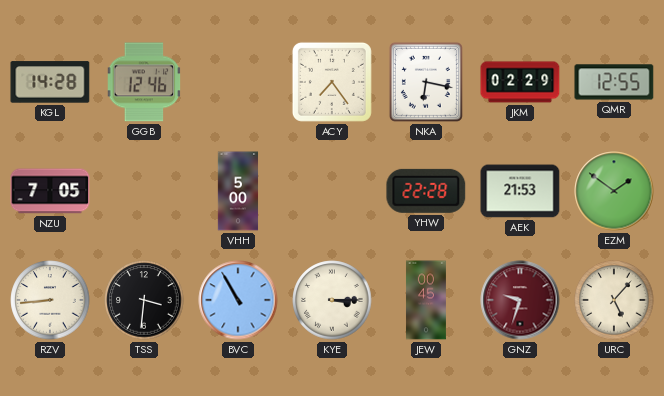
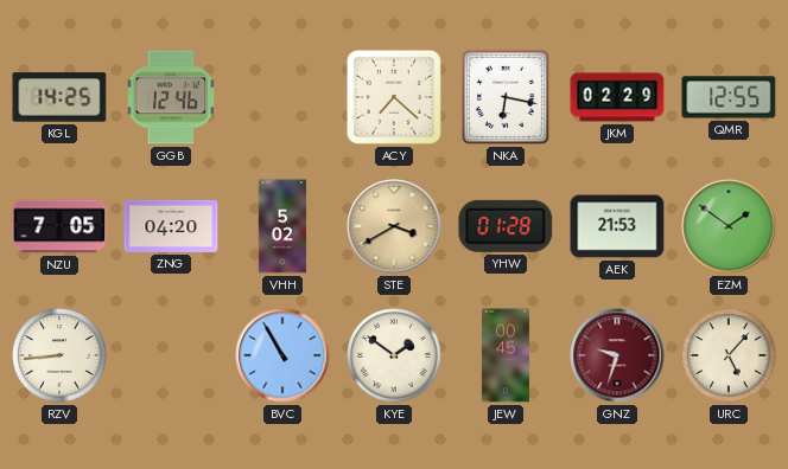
KGL: 14:28 -> 14:25
ACY: 7:24 -> 7:22
ZNG: none -> 04:20
VHH: 5:00 -> 5:02
STE: none -> 3:40
YHW: 22:28 -> 01:28
TSS: 3:31 -> none
KYE: 3:15 -> 1:51
